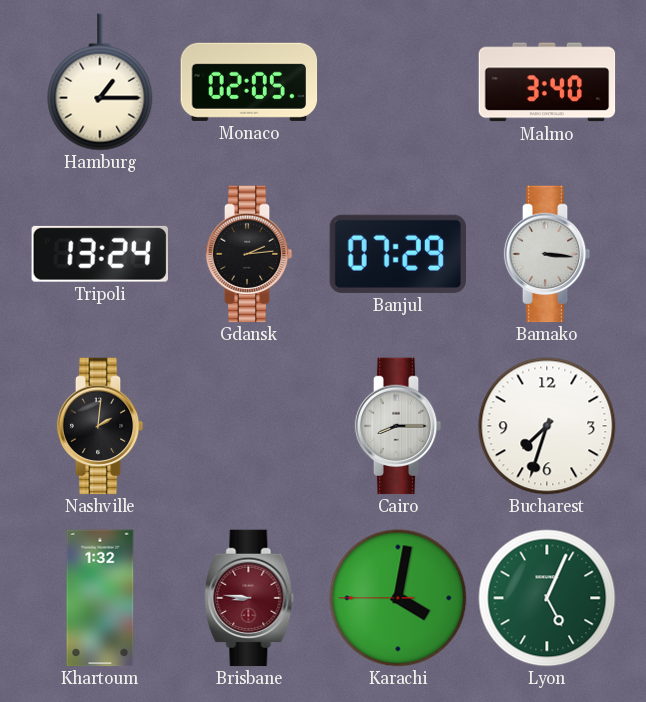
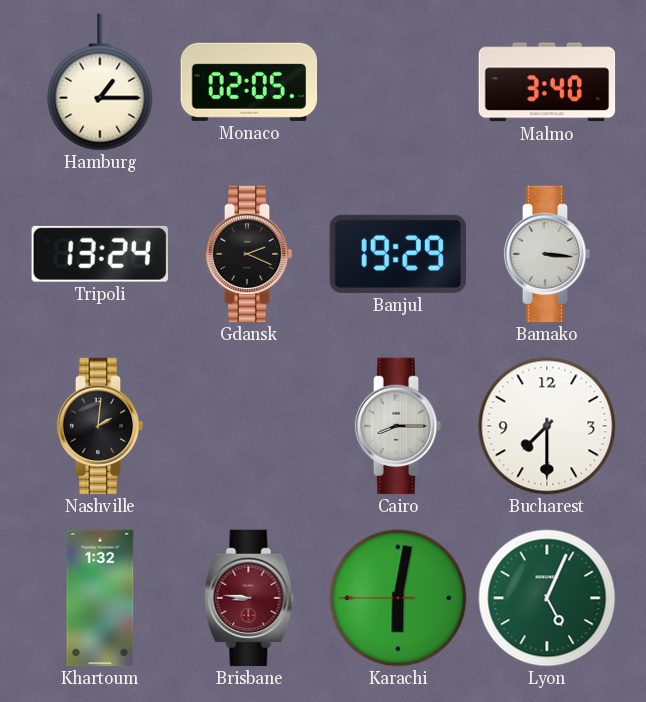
Gdansk: 2:14 -> 2:19
Banjul: 07:29 -> 19:29
Bucharest: 7:33 -> 7:30
Karachi: 4:01 -> 6:01
